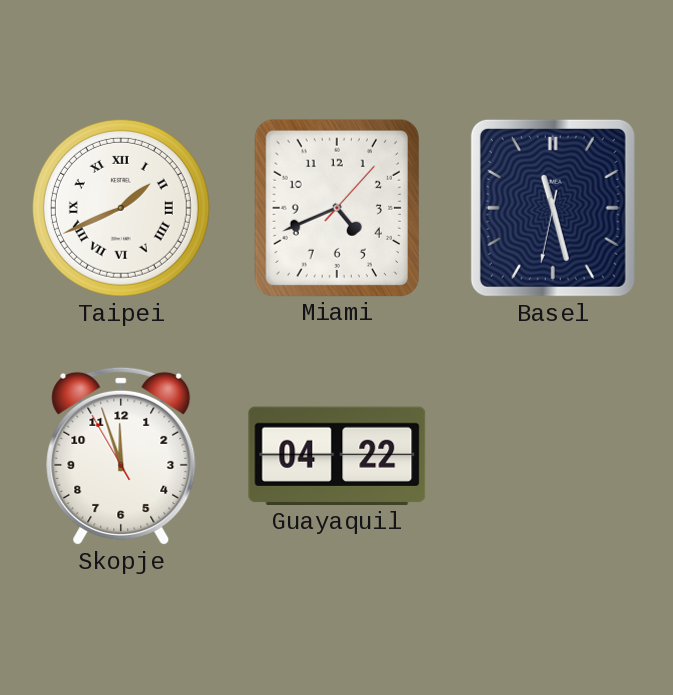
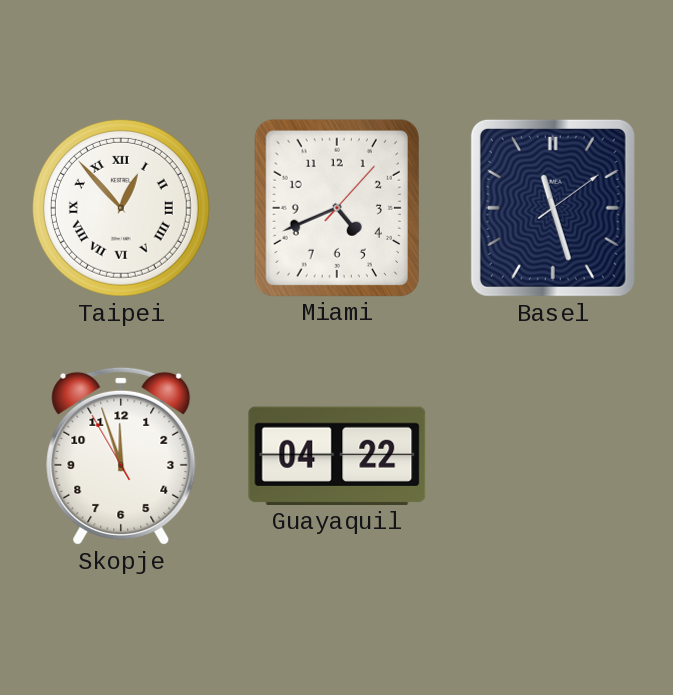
Taipei: 1:41 -> 12:53
Basel: 11:27:32 -> 11:27:09
